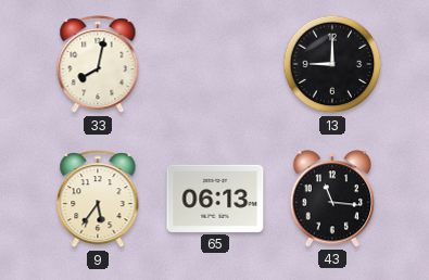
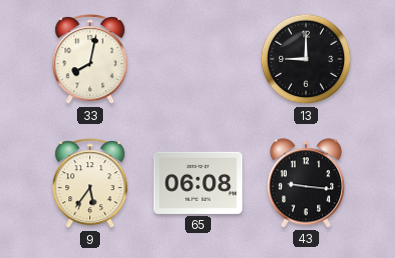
65: 06:13 -> 06:08
43: 11:16 -> 9:16
